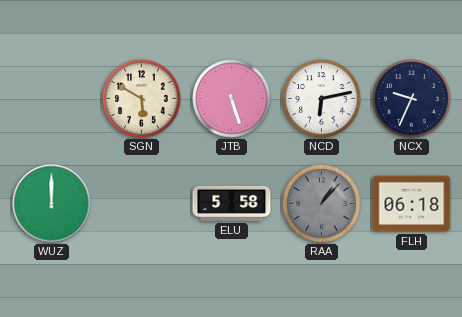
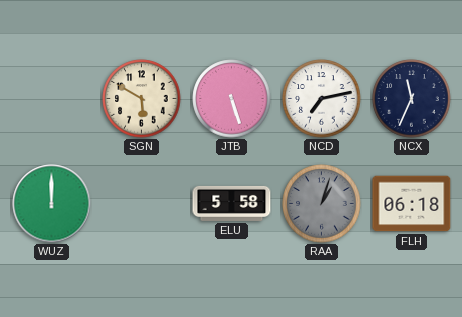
NCD: 6:13 -> 7:13
NCX: 9:34 -> 11:34
RAA: 1:07 -> 1:03
